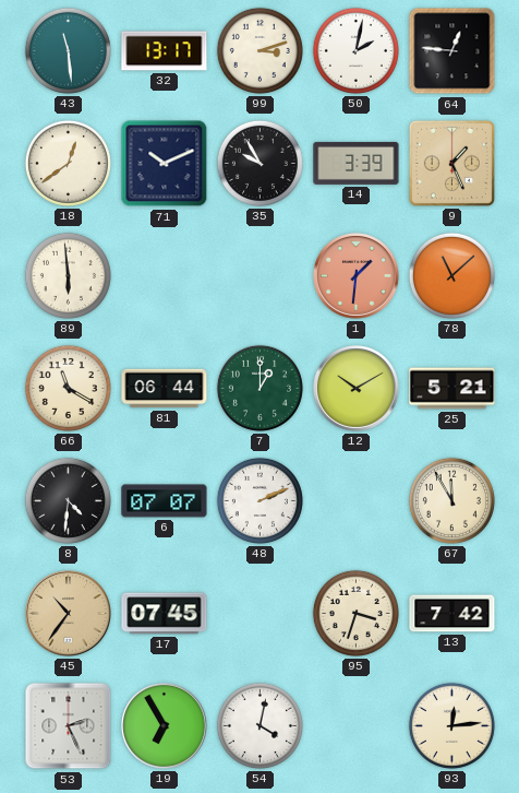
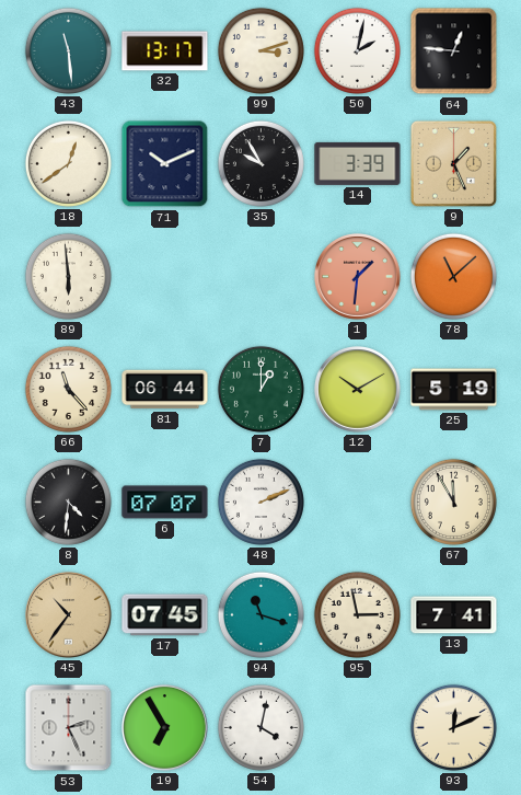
66: 11:20 -> 11:23
25: 5:21 -> 5:19
94: none -> 11:18
95: 3:33 -> 2:58
13: 7:42 -> 7:41
93: 12:14 -> 12:11
